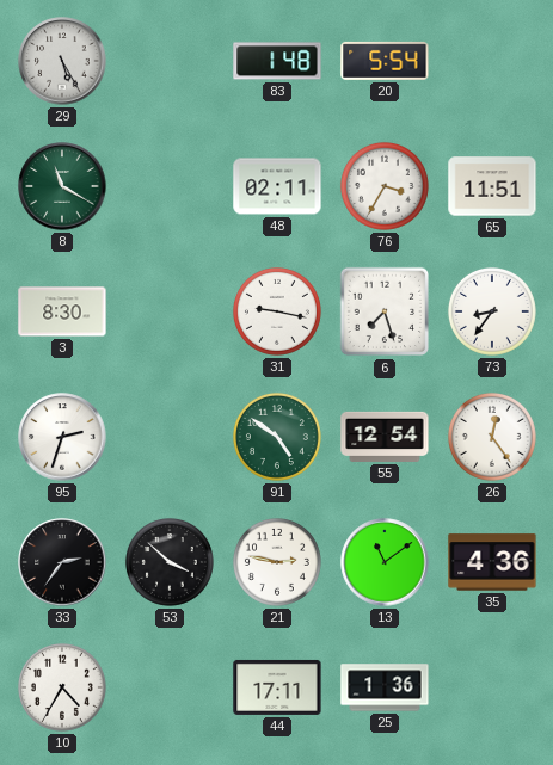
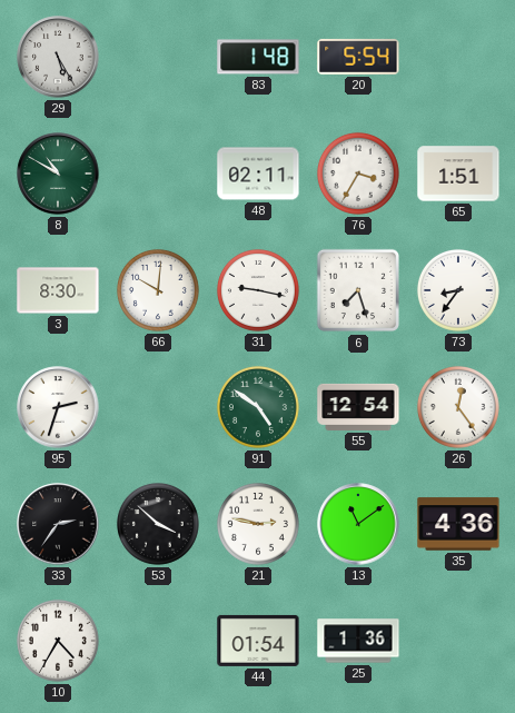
8: 11:20 -> 10:50
65: 11:51 -> 1:51
66: none -> 10:01
44: 17:11 -> 01:54
